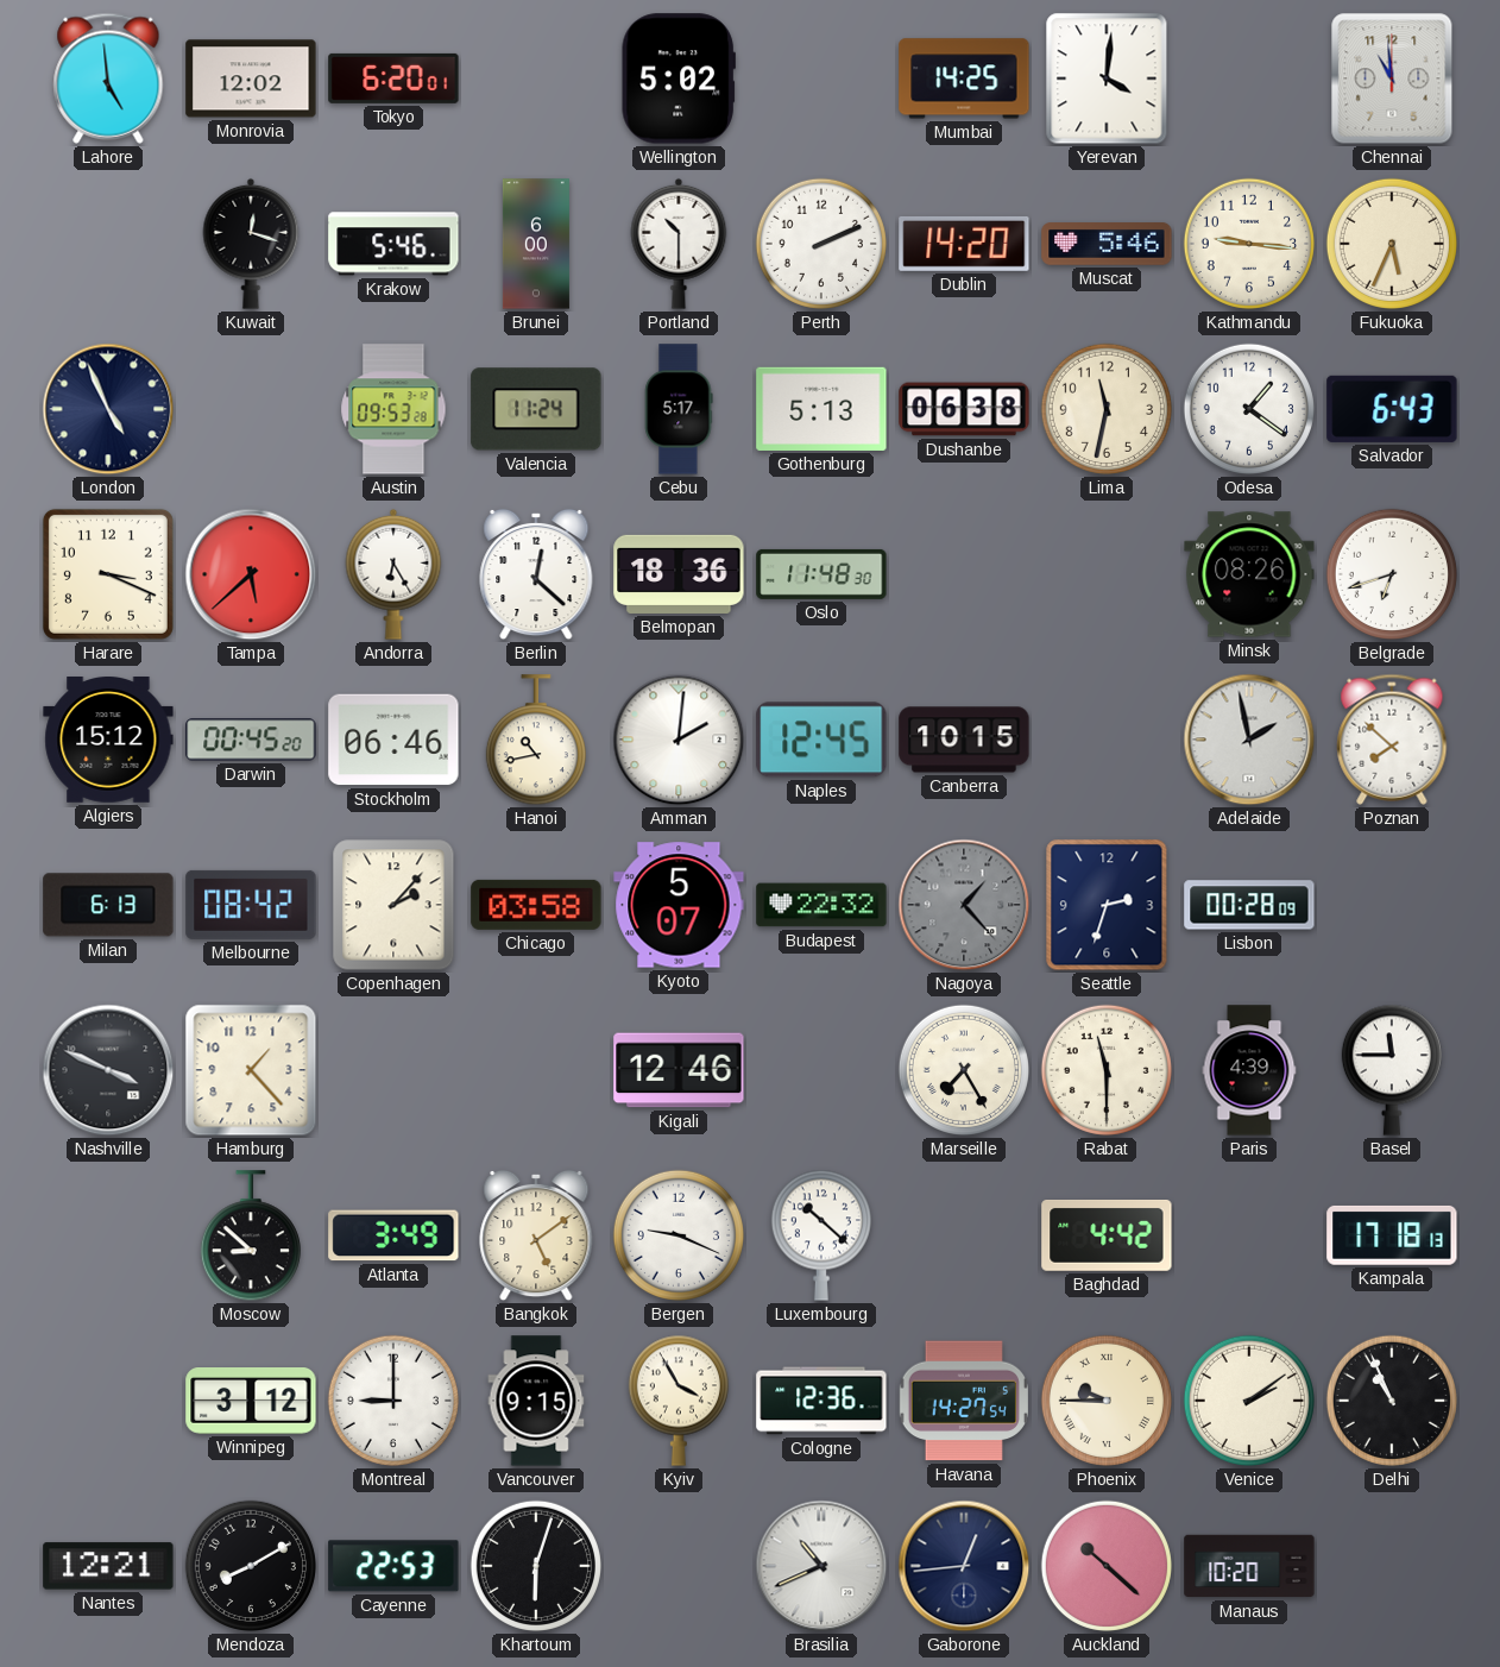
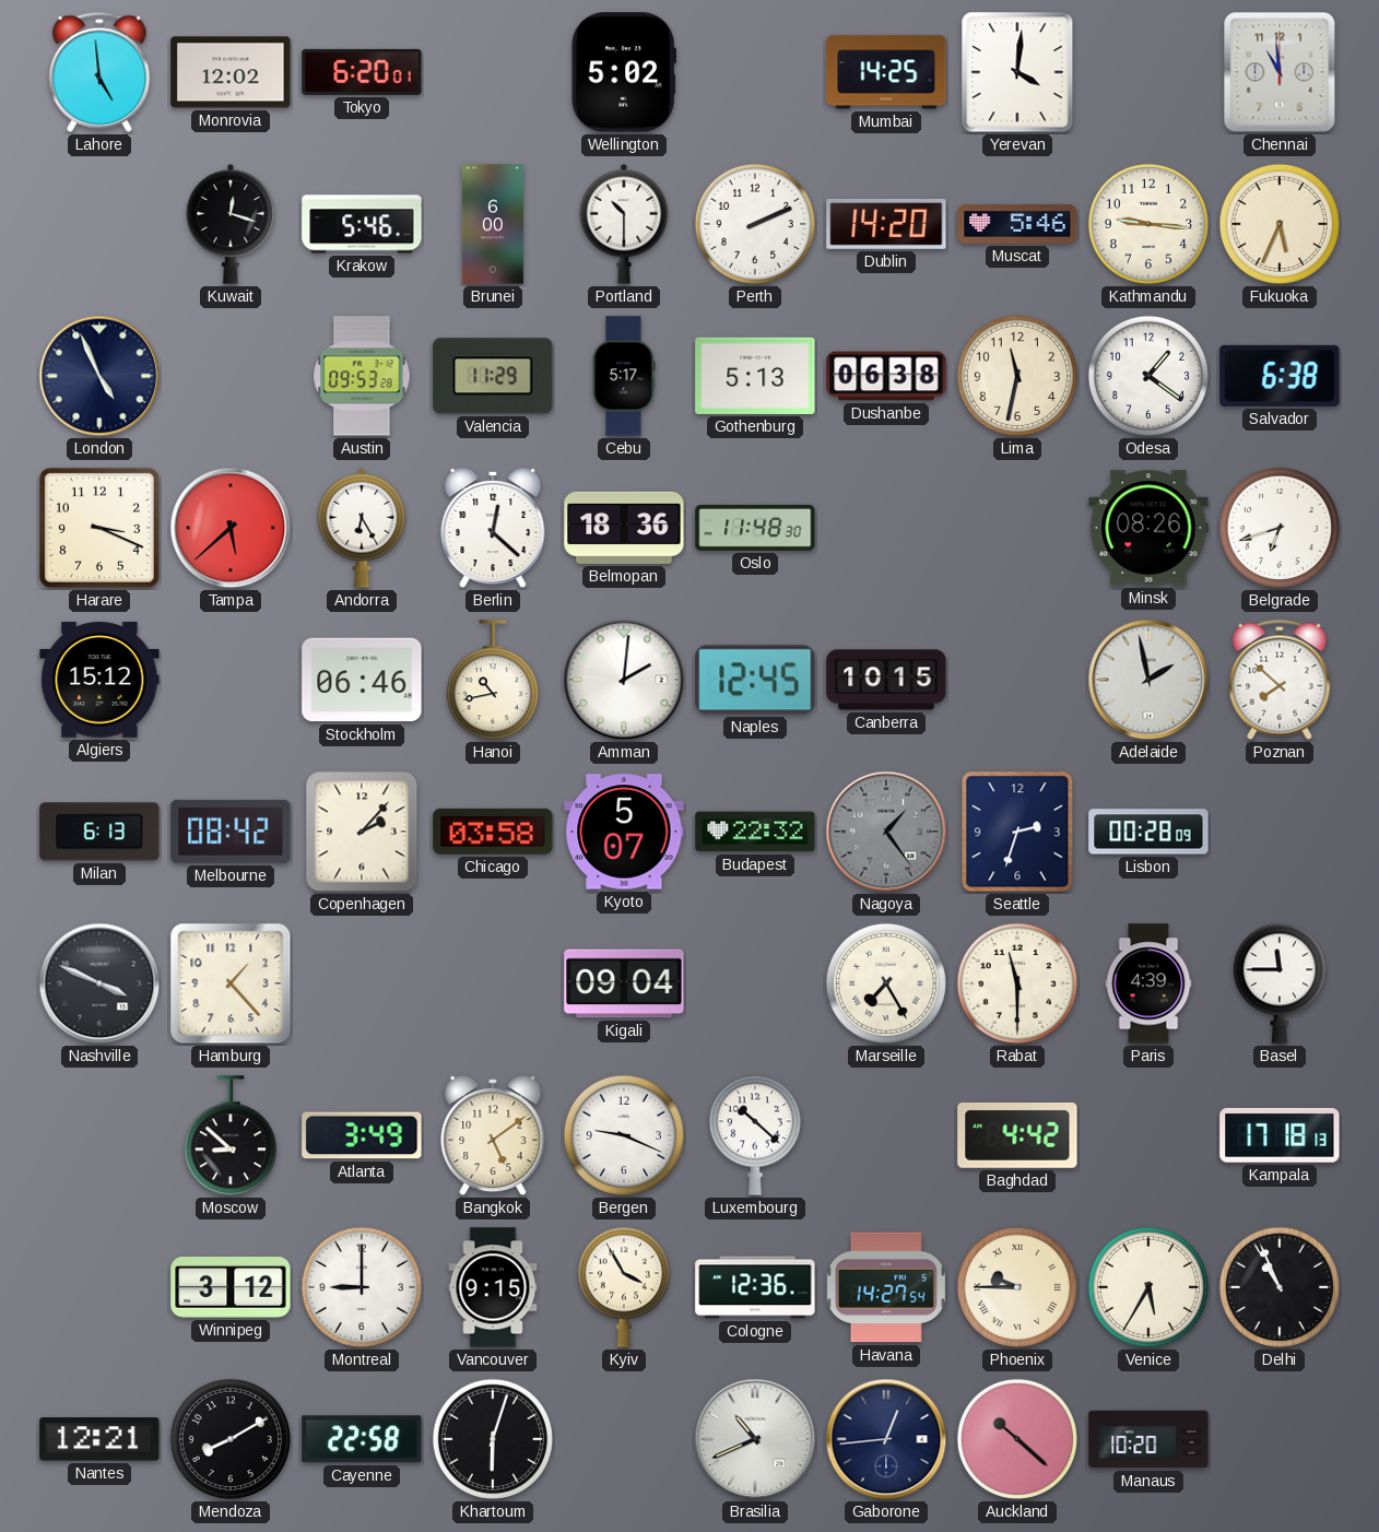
Valencia: 11:24 -> 11:29
Salvador: 6:43 -> 6:38
Darwin: 00:45 -> none
Nagoya: 1:23 -> 1:24
Kigali: 12:46 -> 09:04
Venice: 2:09 -> 5:35
Cayenne: 22:53 -> 22:58
